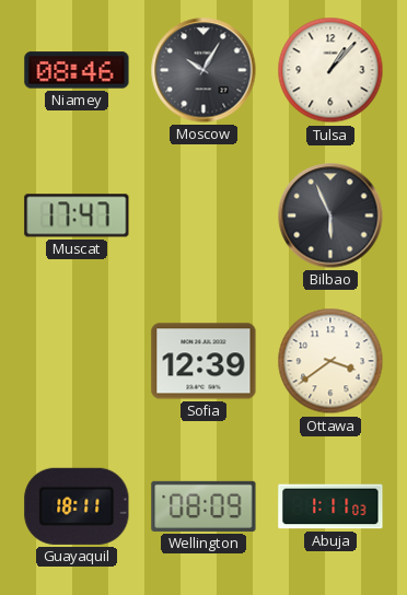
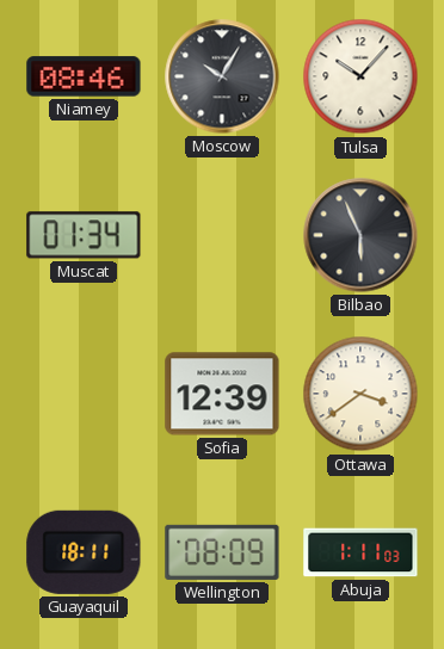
Tulsa: 1:07 -> 10:07
Muscat: 17:47 -> 01:34
